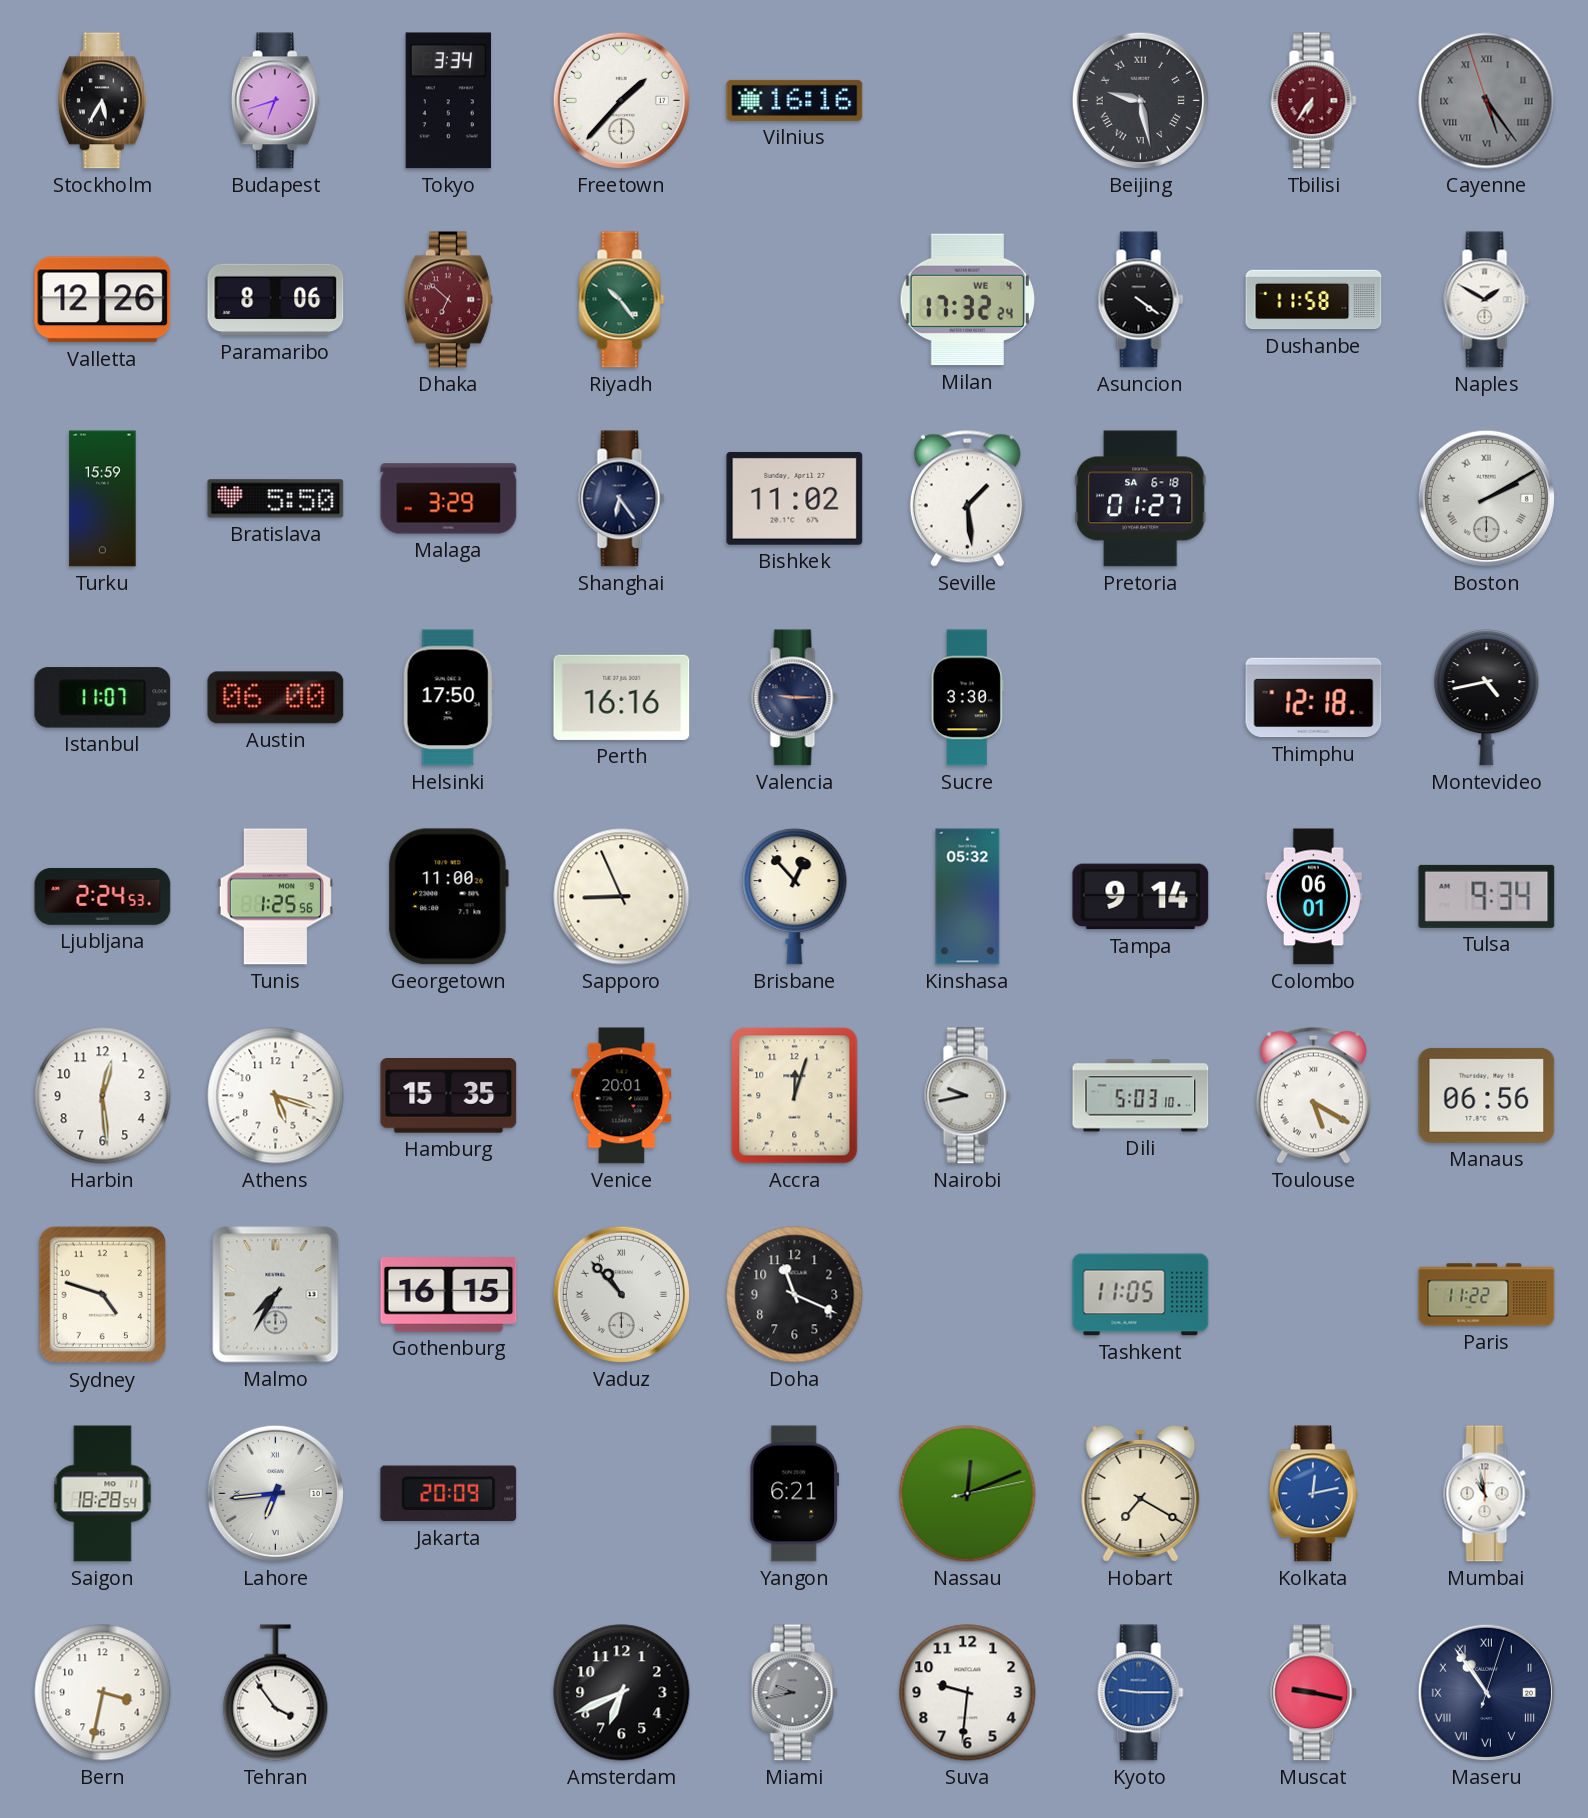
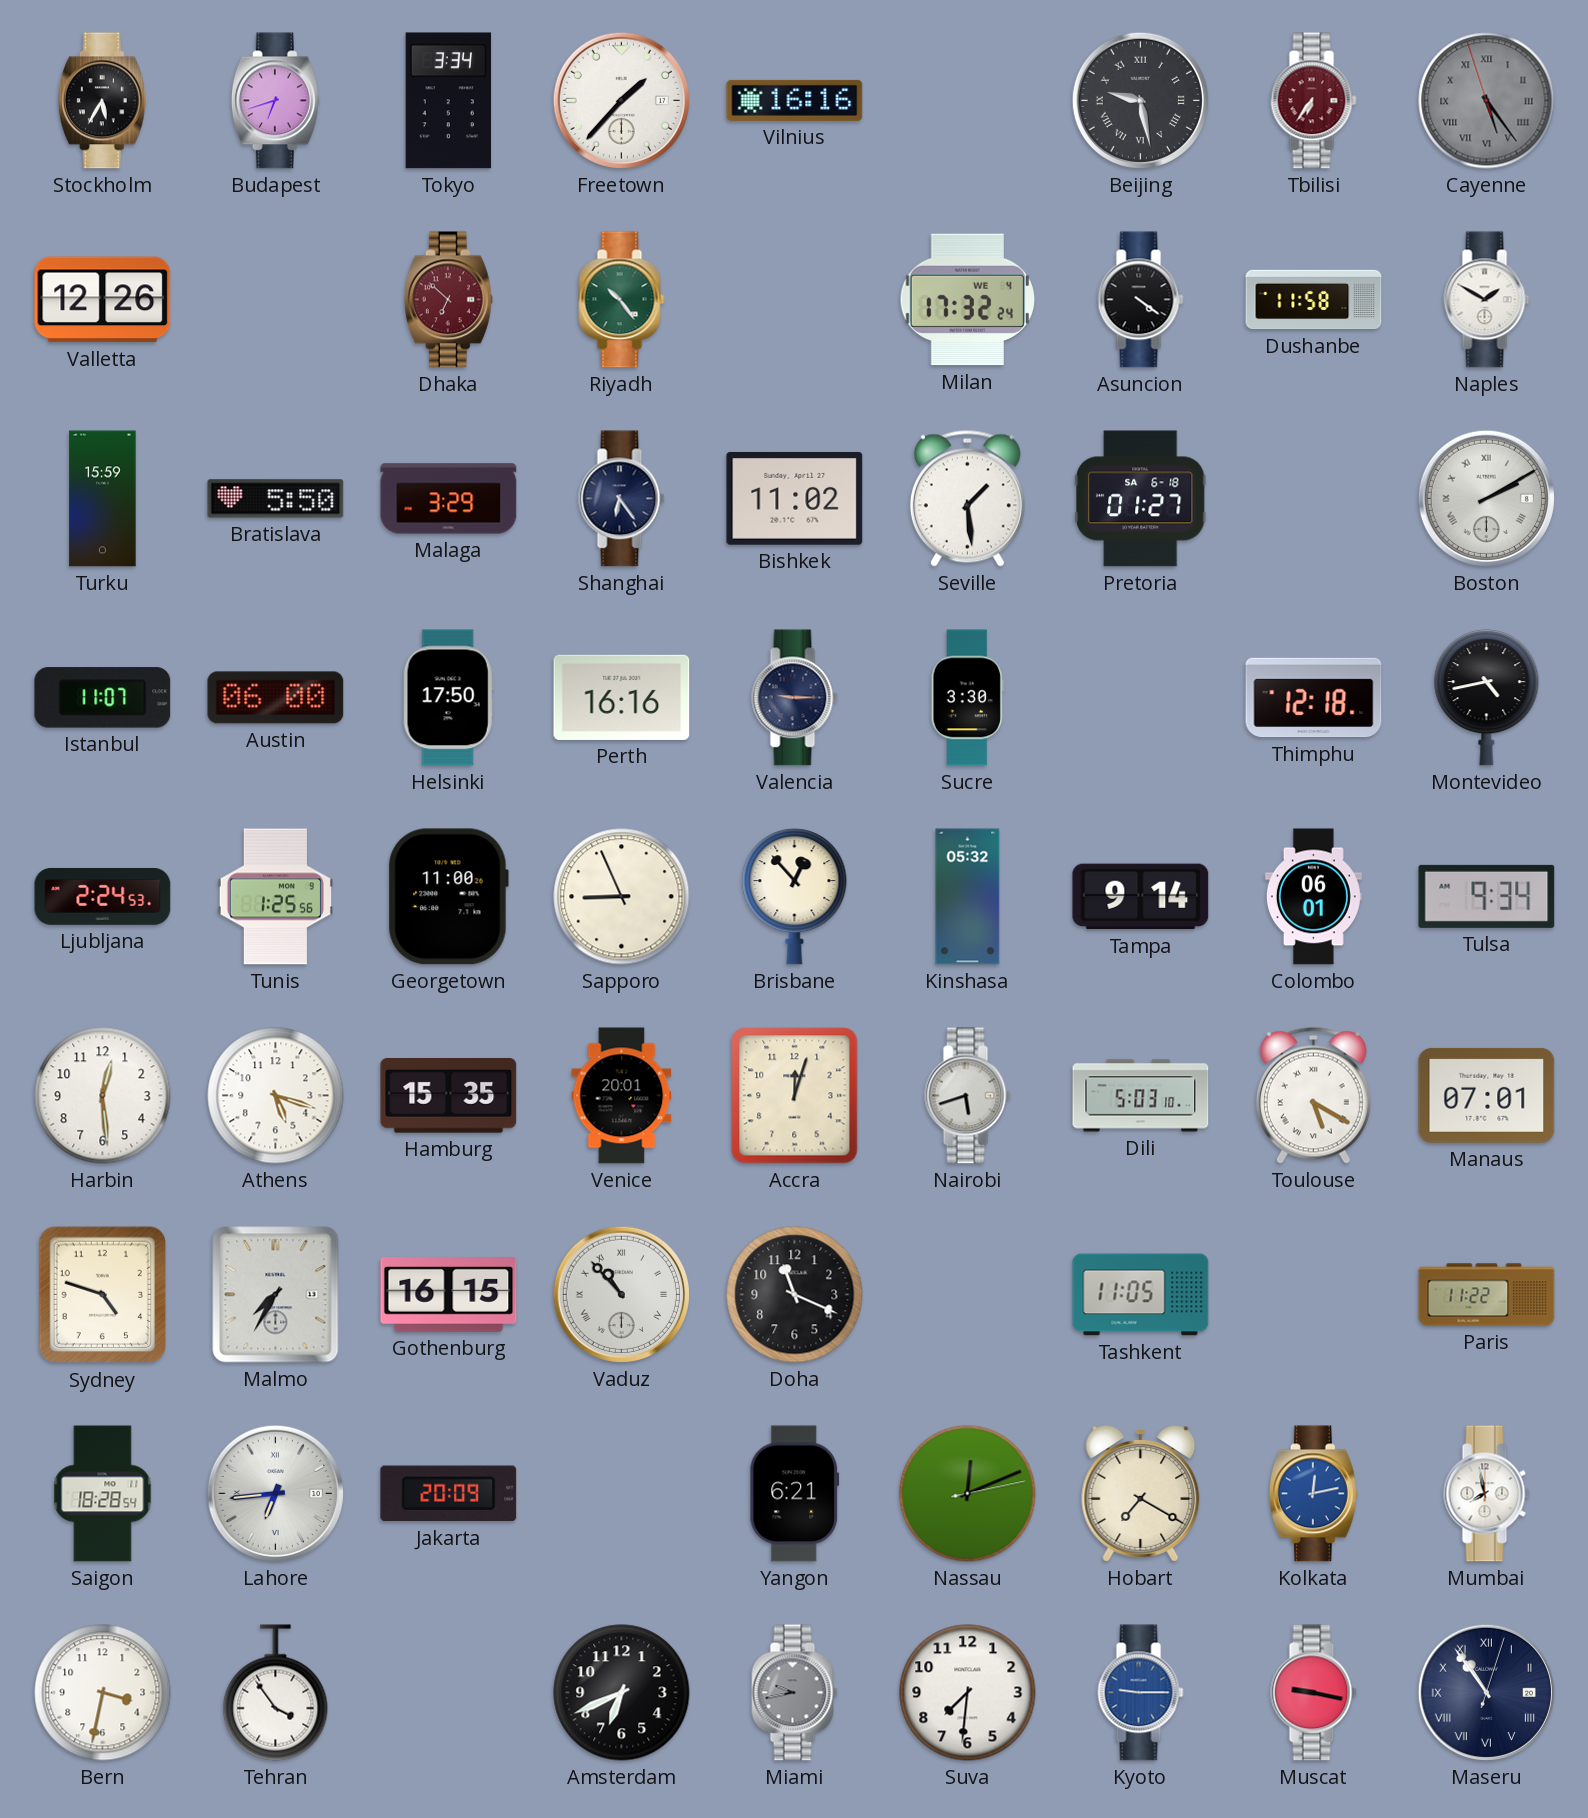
Paramaribo: 8:06 -> none
Nairobi: 9:43 -> 5:42
Manaus: 06:56 -> 07:01
Mumbai: 10:58 -> 7:58
Suva: 9:31 -> 7:31
